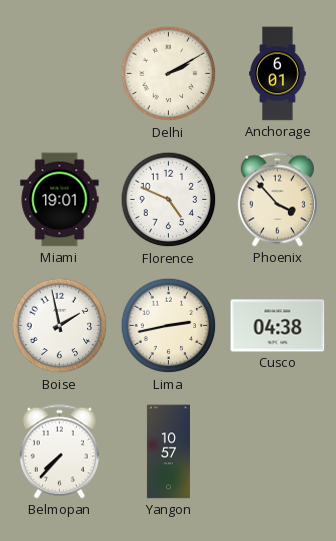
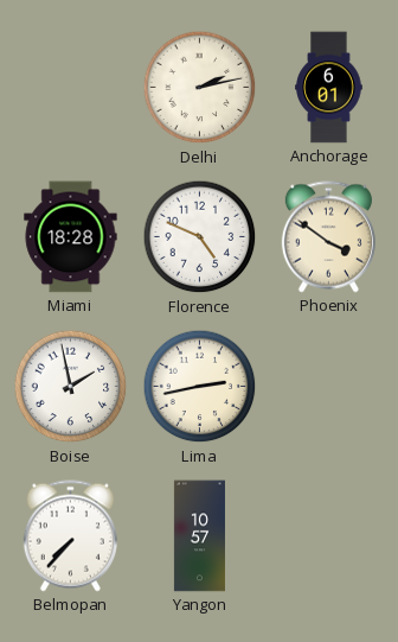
Delhi: 2:10 -> 2:13
Miami: 19:01 -> 18:28
Phoenix: 3:53 -> 3:51
Cusco: 04:38 -> none
